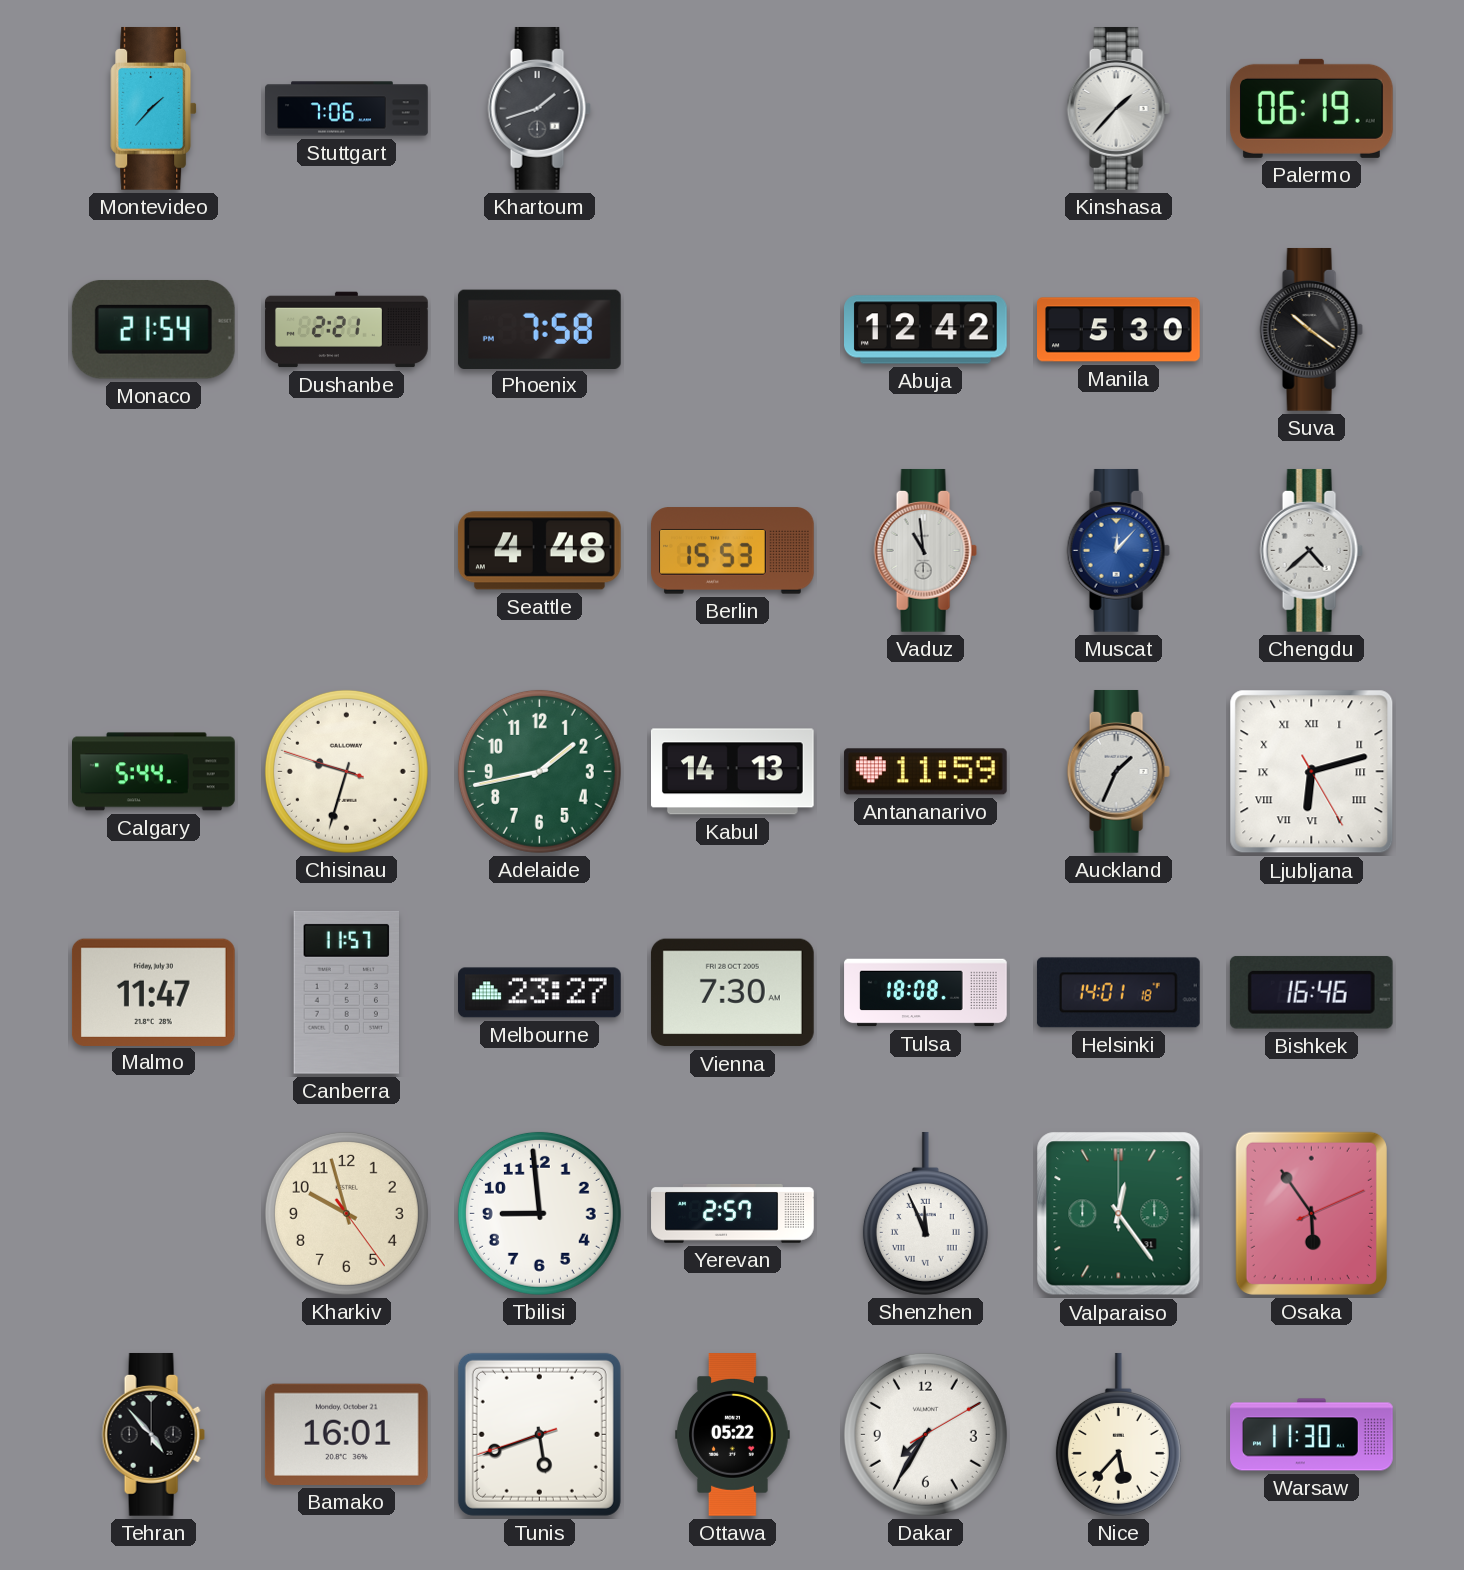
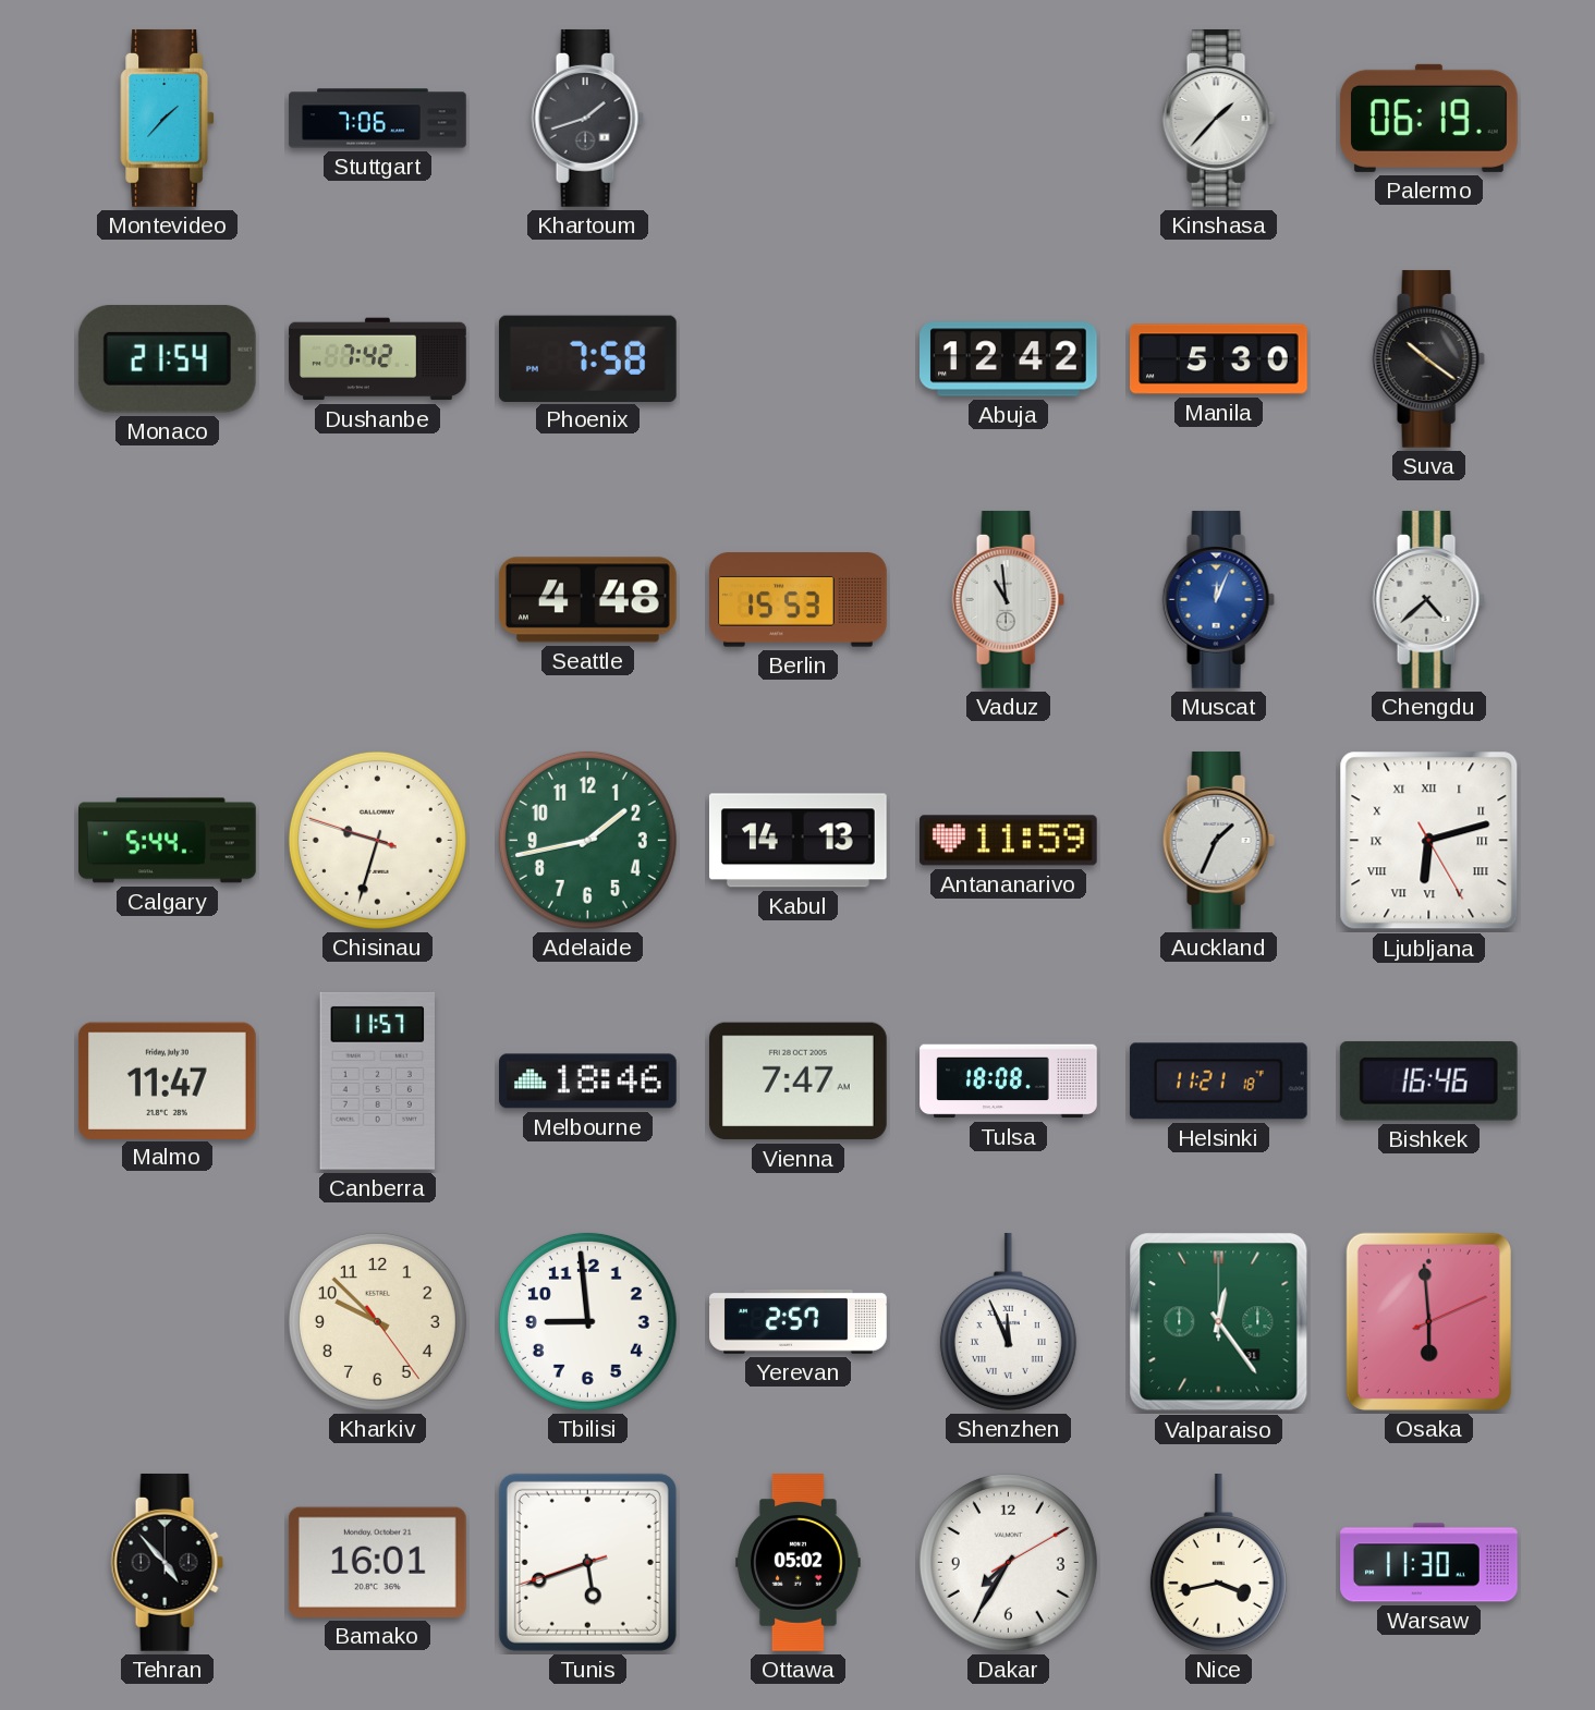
Dushanbe: 2:21 -> 7:42
Muscat: 12:07 -> 12:04
Melbourne: 23:27 -> 18:46
Vienna: 7:30 -> 7:47
Helsinki: 14:01 -> 11:21
Kharkiv: 9:57 -> 9:52
Osaka: 5:54 -> 5:59
Ottawa: 05:22 -> 05:02
Nice: 5:37 -> 3:43
